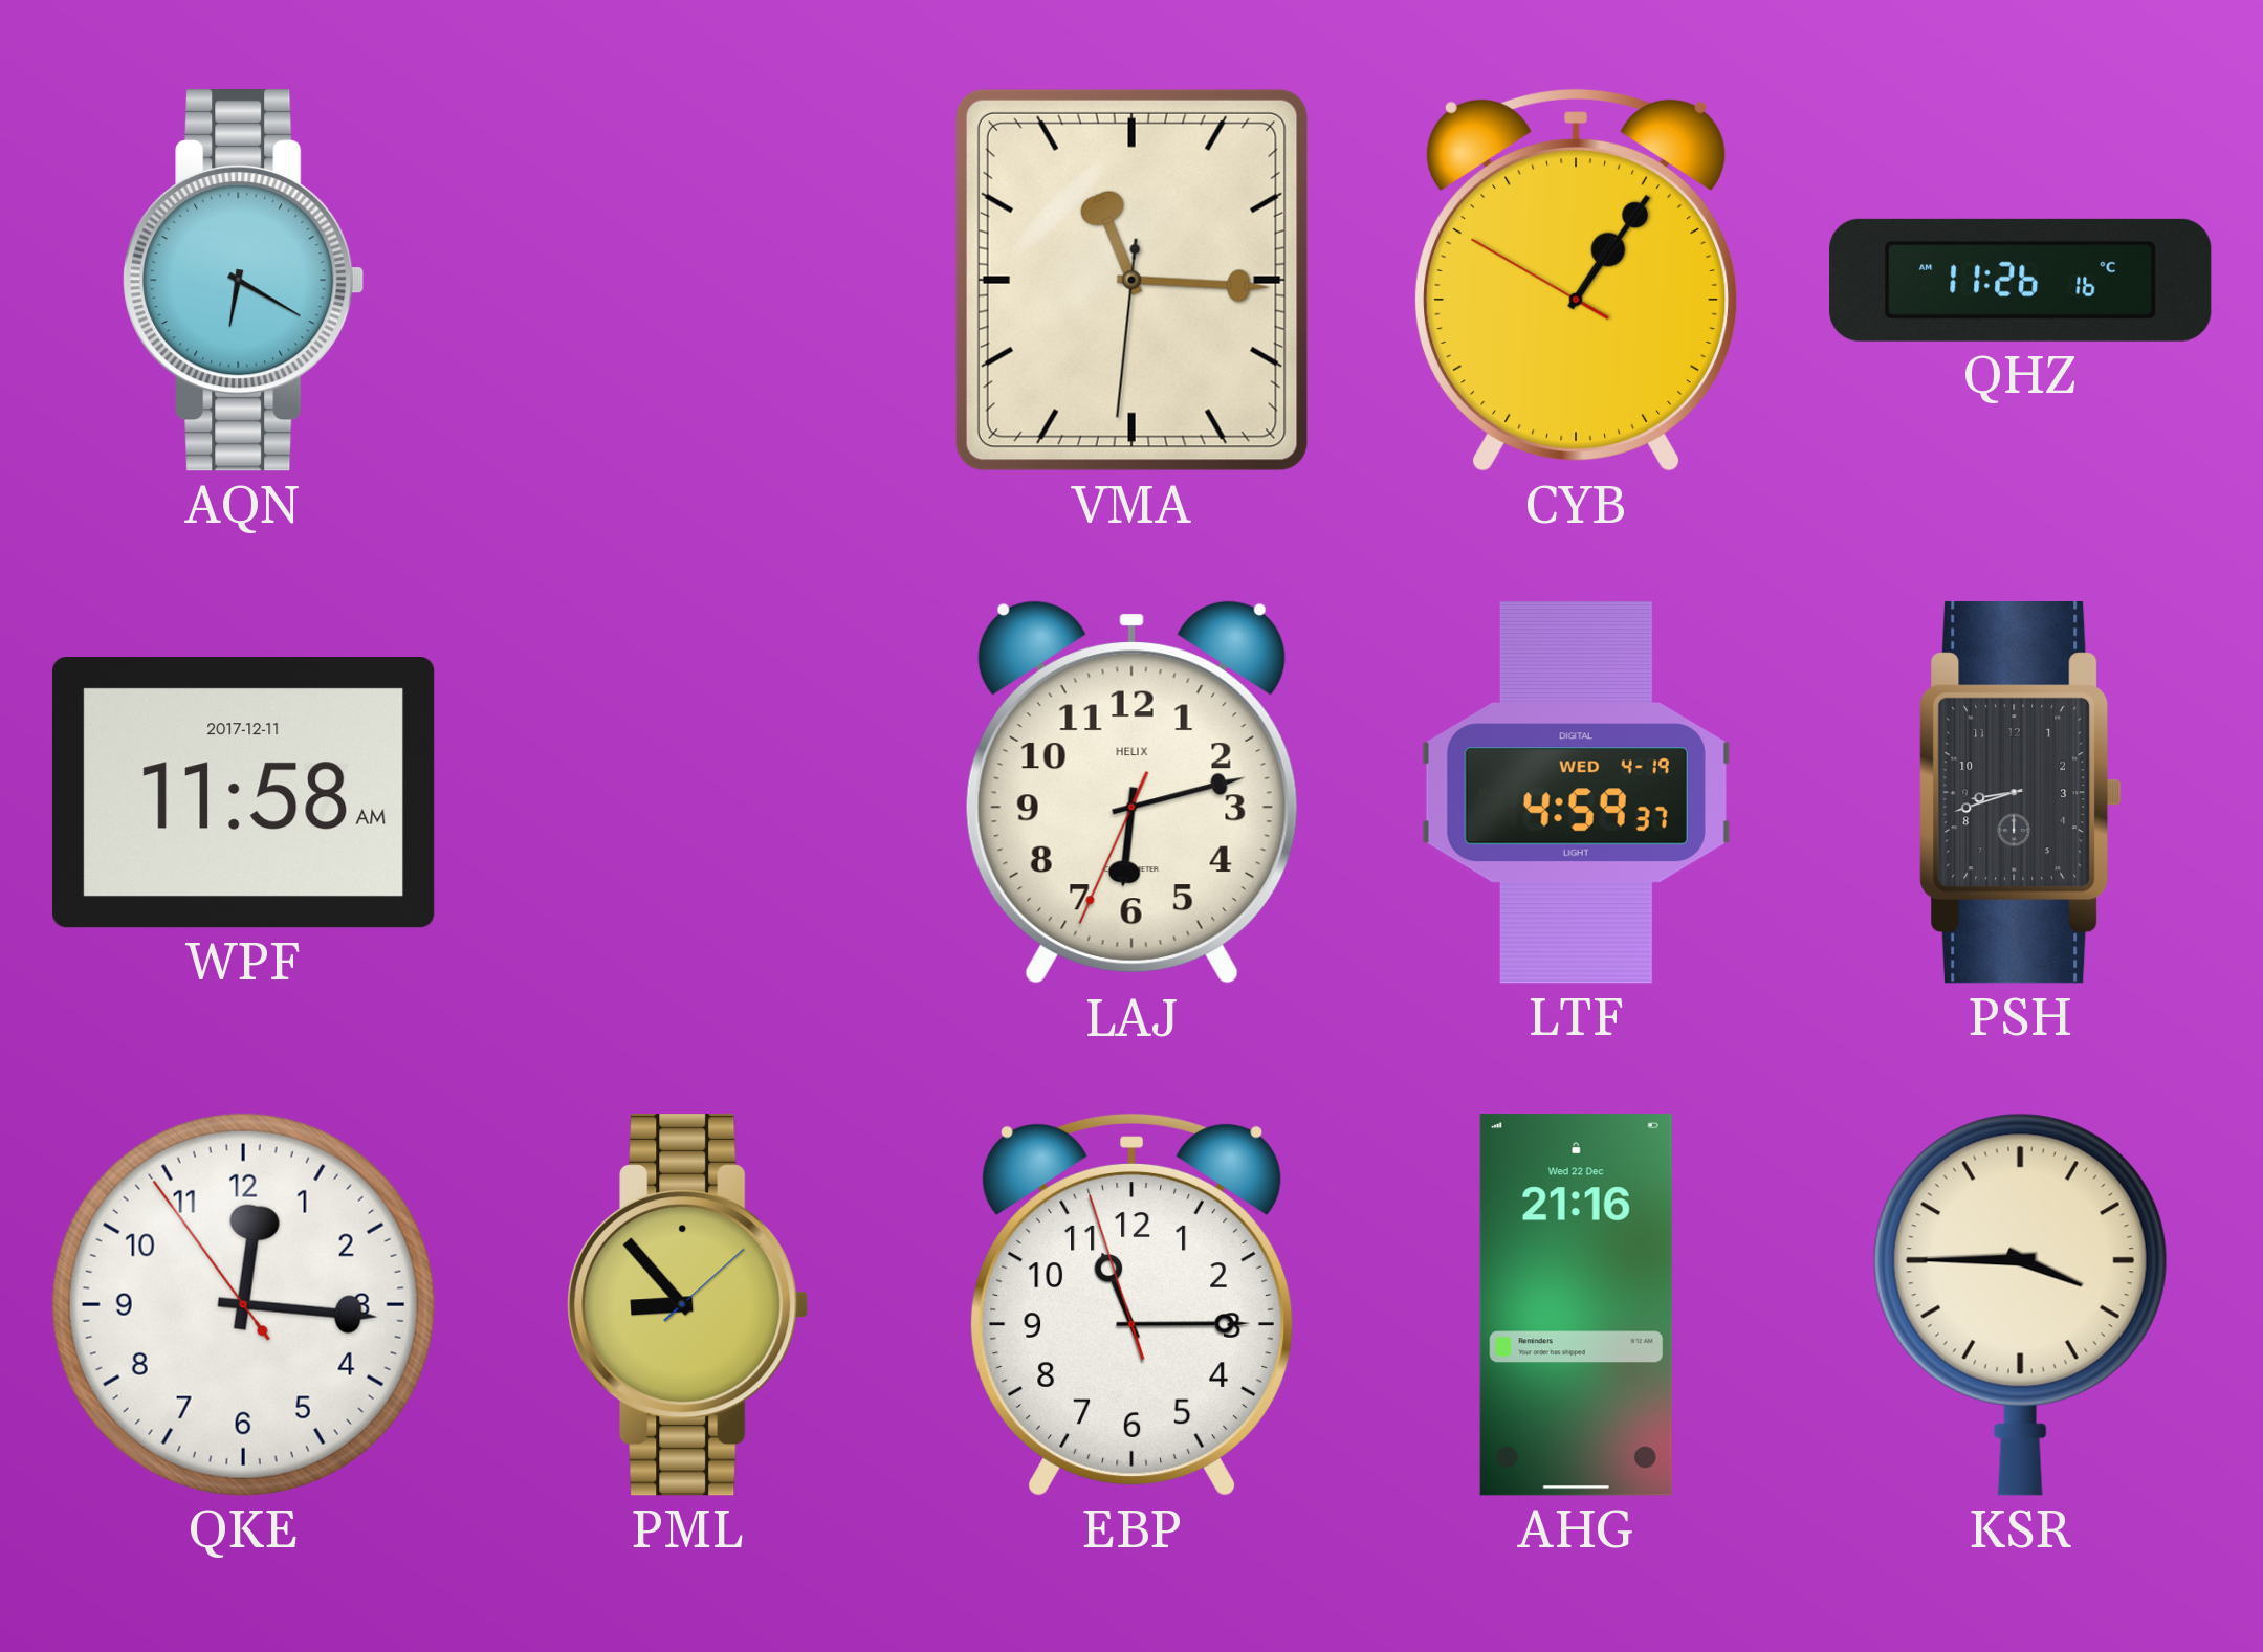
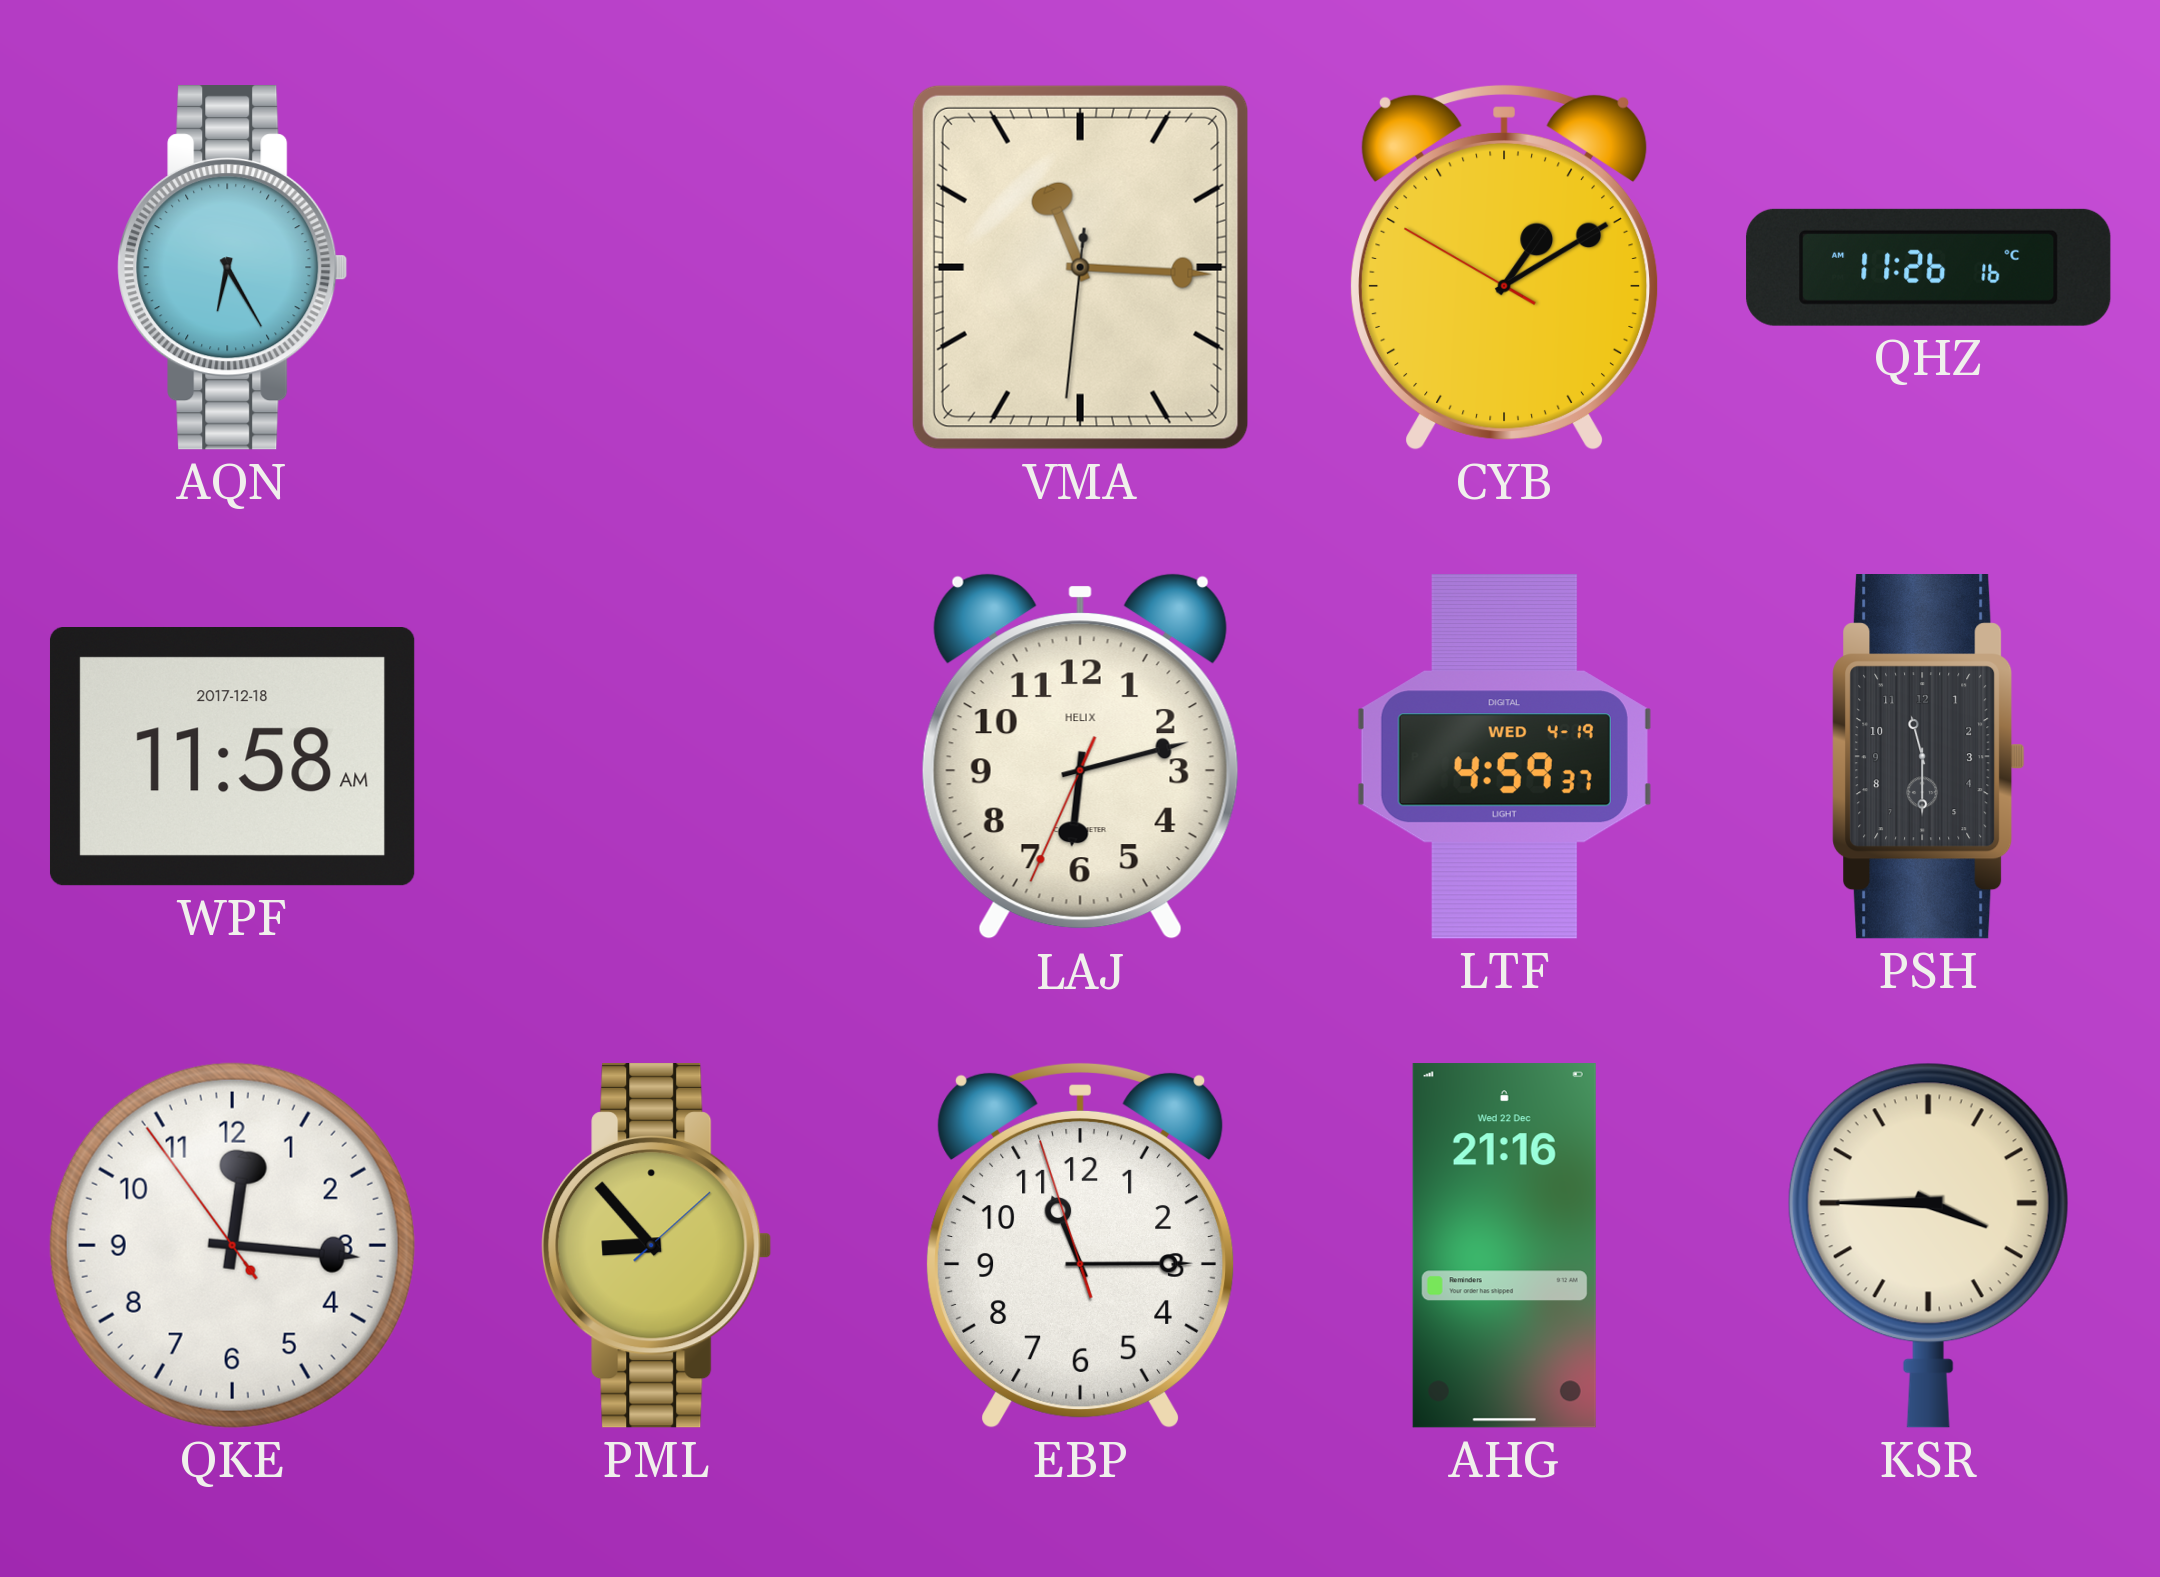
AQN: 6:20 -> 6:25
CYB: 1:05 -> 1:09
WPF date: 2017-12-11 -> 2017-12-18
PSH: 8:42 -> 11:30
